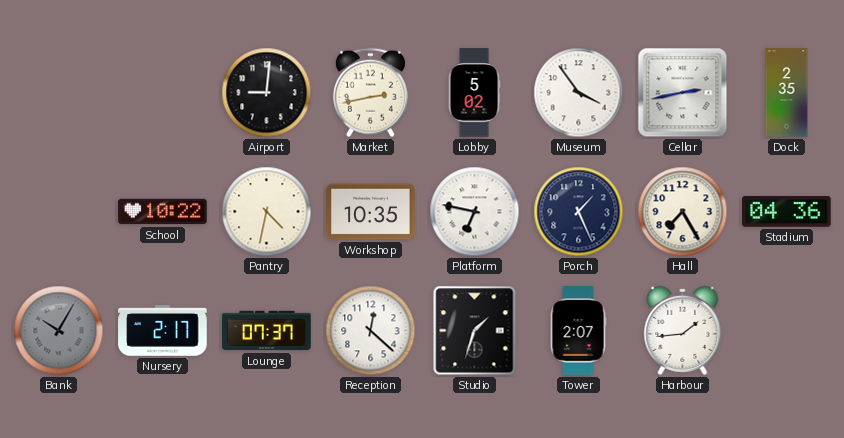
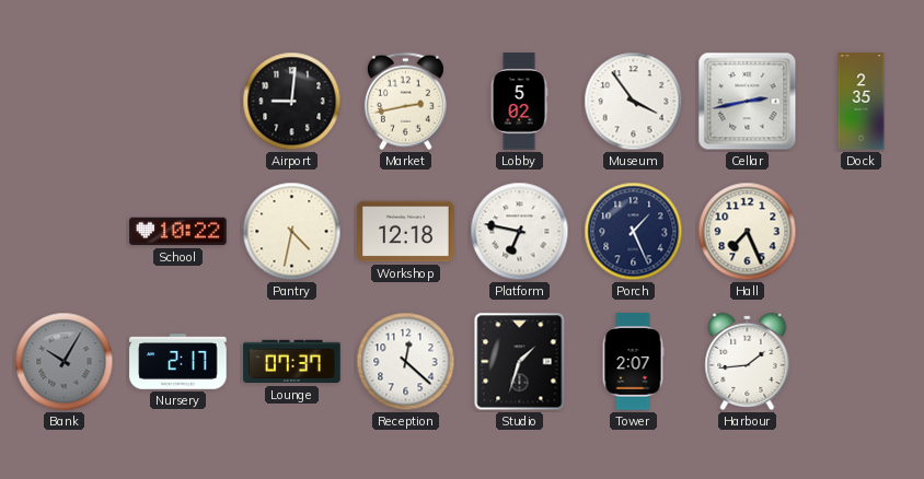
Workshop: 10:35 -> 12:18
Hall: 7:25 -> 7:26
Stadium: 04:36 -> none
